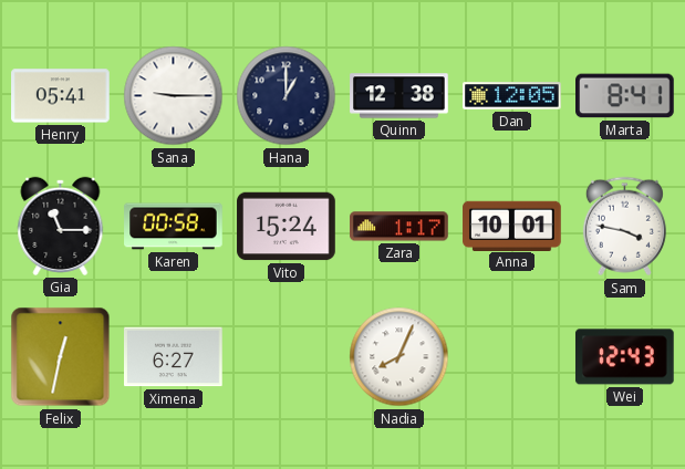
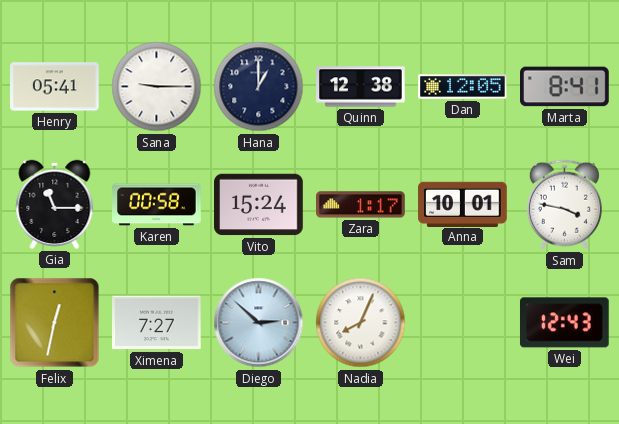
Ximena: 6:27 -> 7:27
Diego: none -> 2:52
